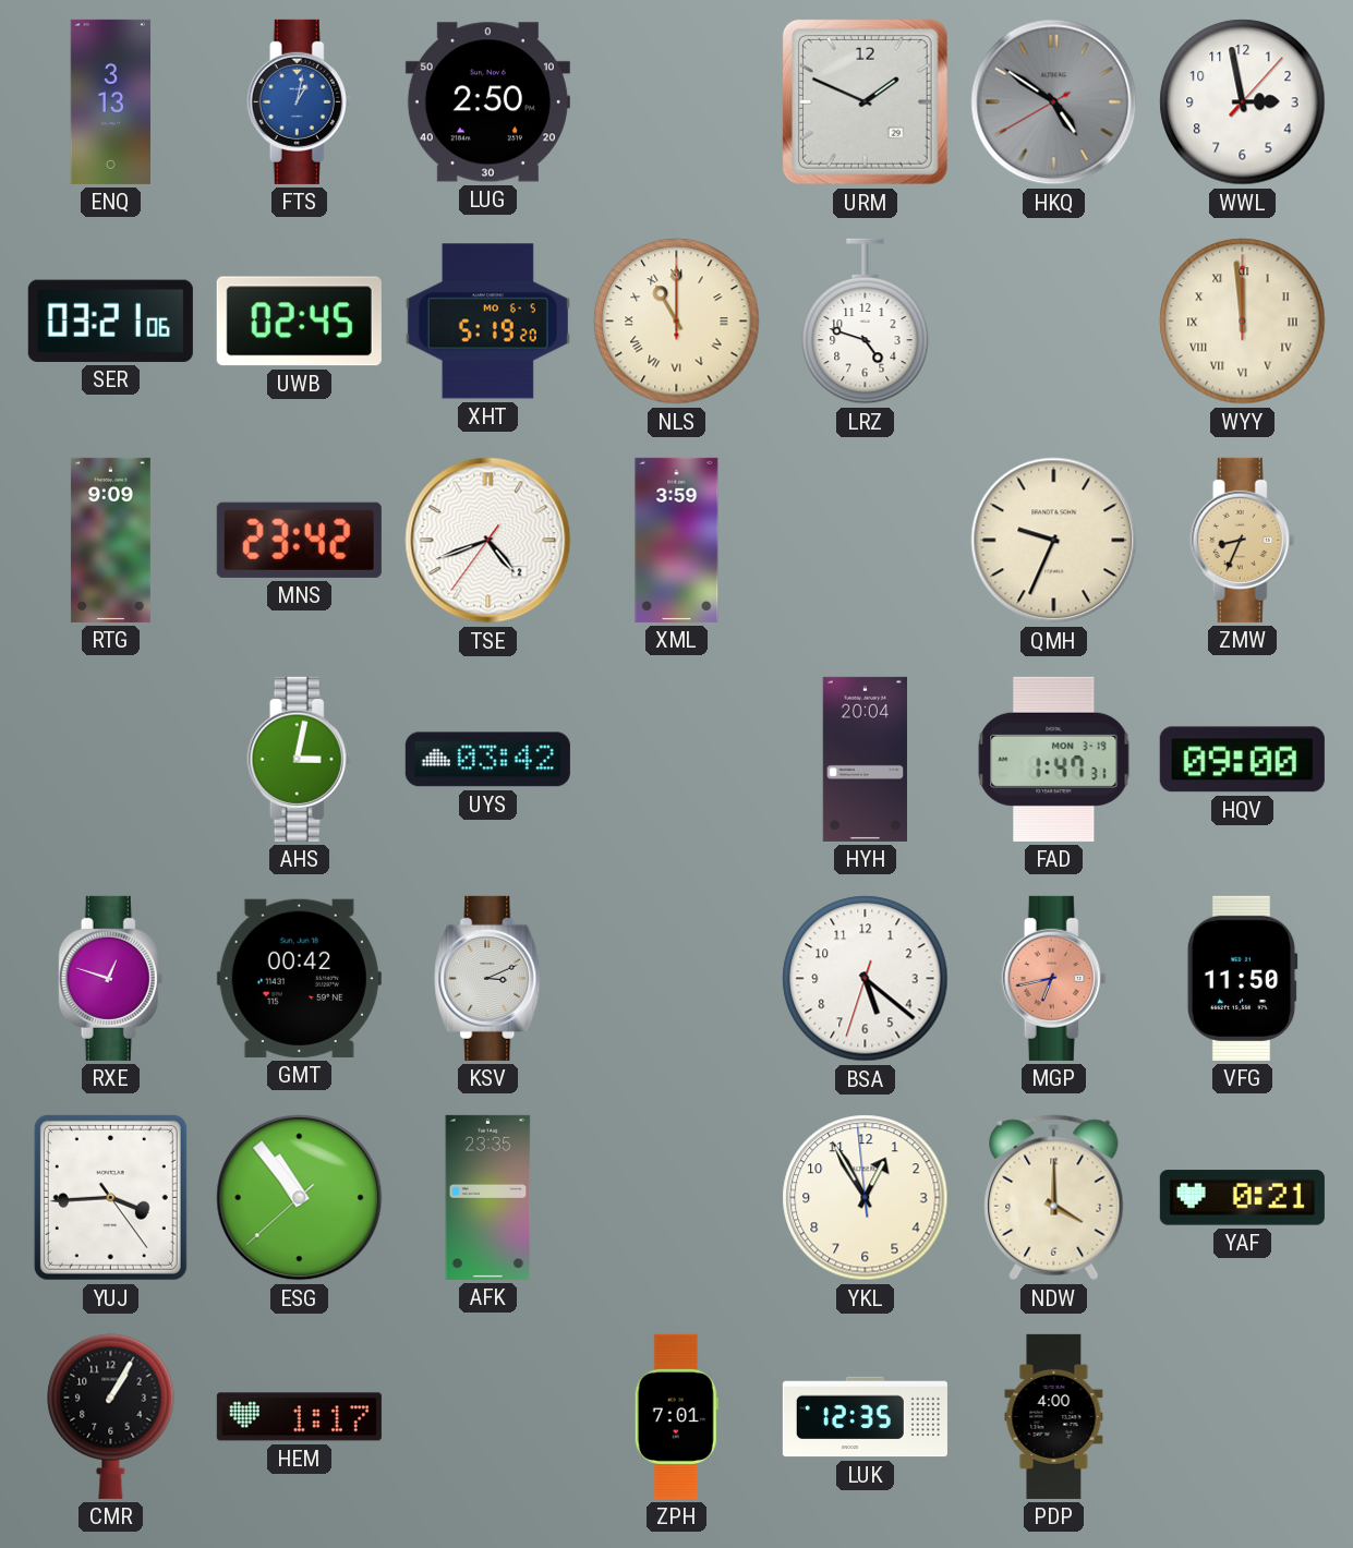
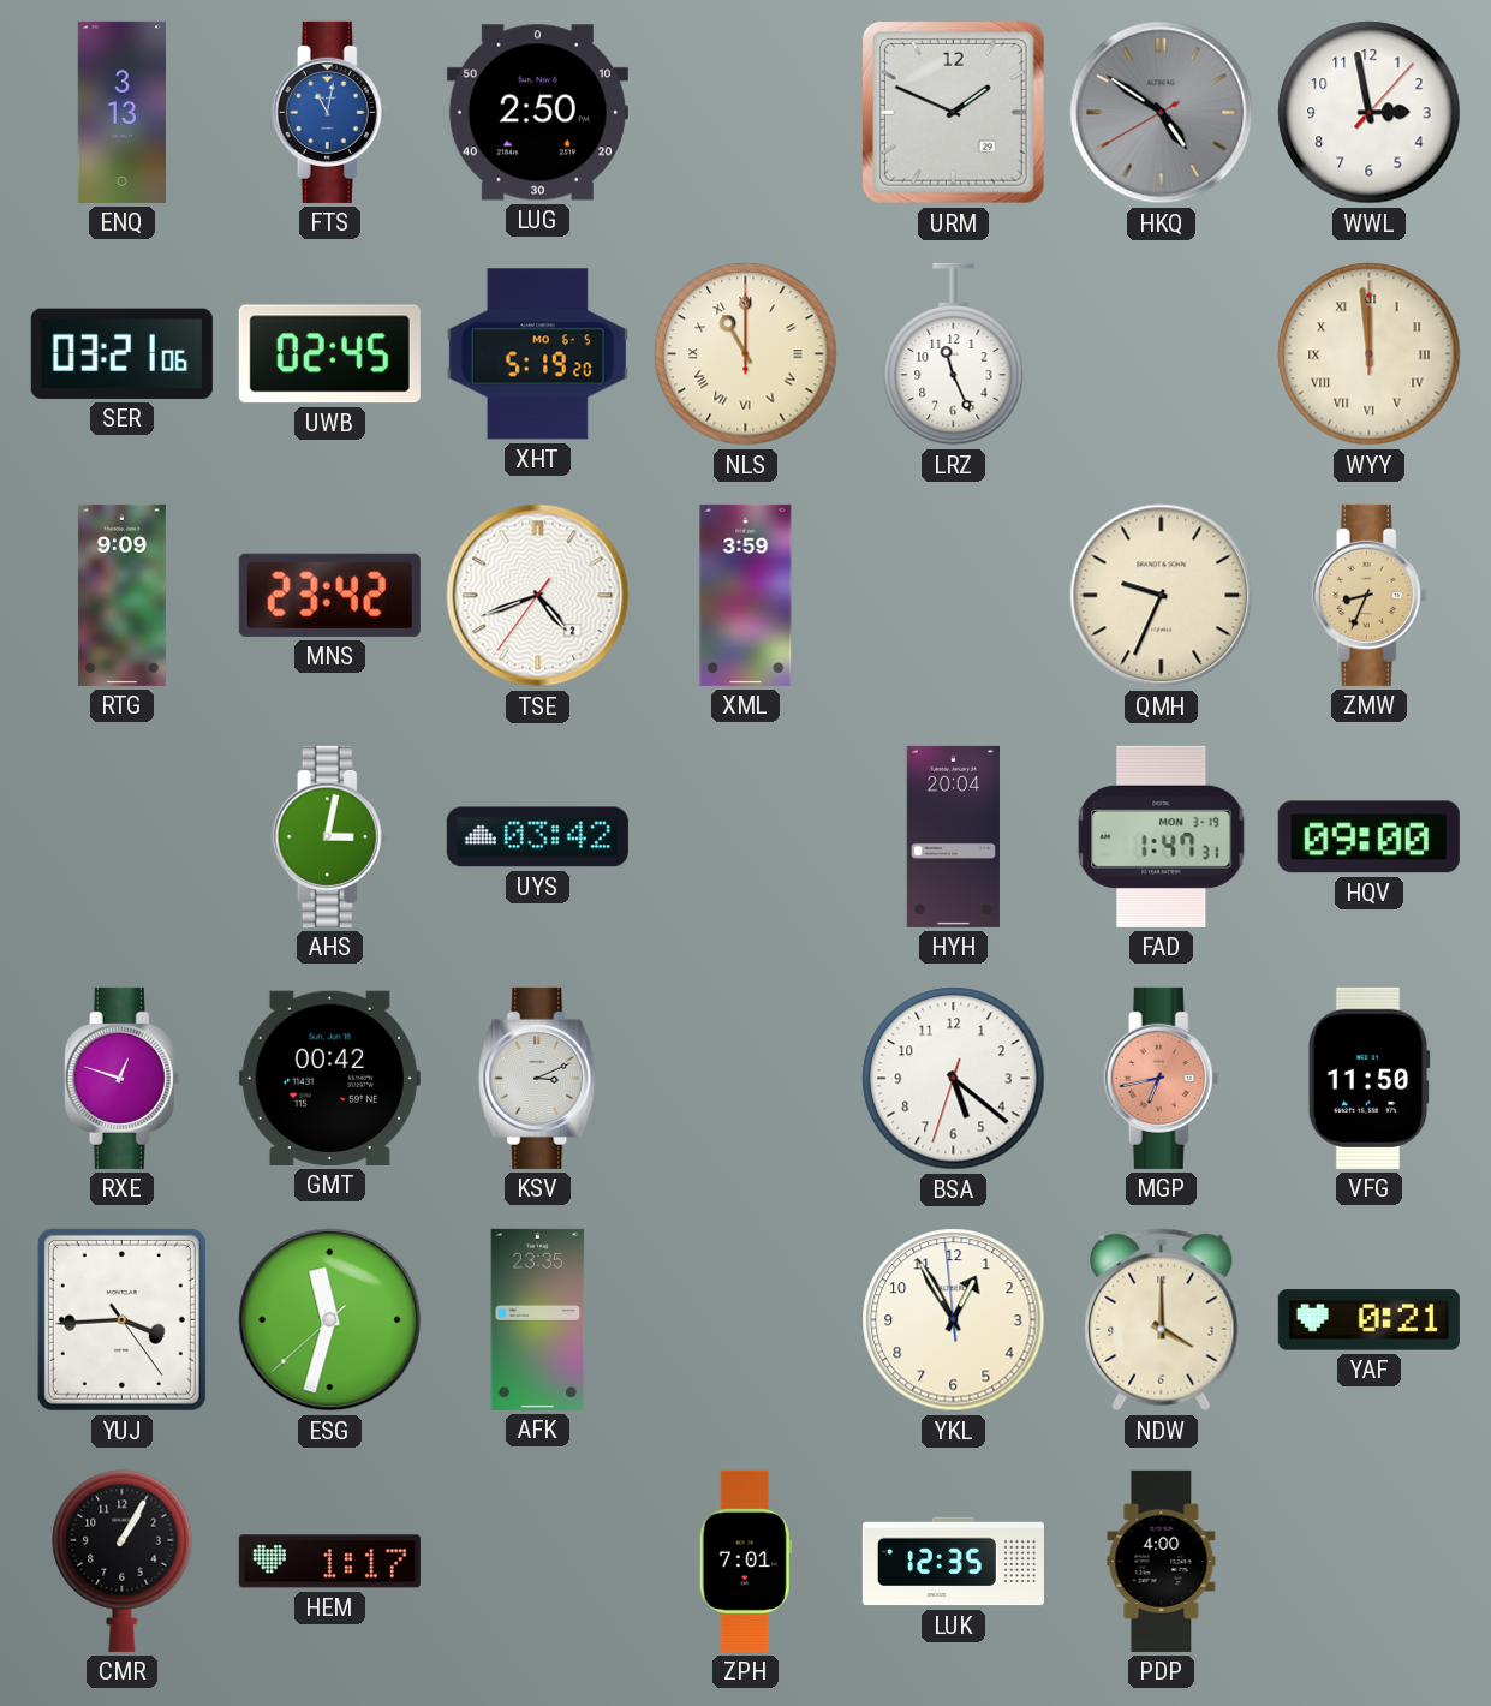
FTS: 1:02 -> 11:02
LRZ: 4:48 -> 11:26
ESG: 10:53 -> 11:32
